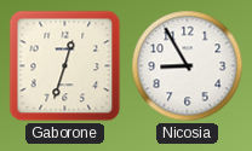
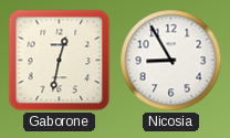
Gaborone: 12:33 -> 12:32
